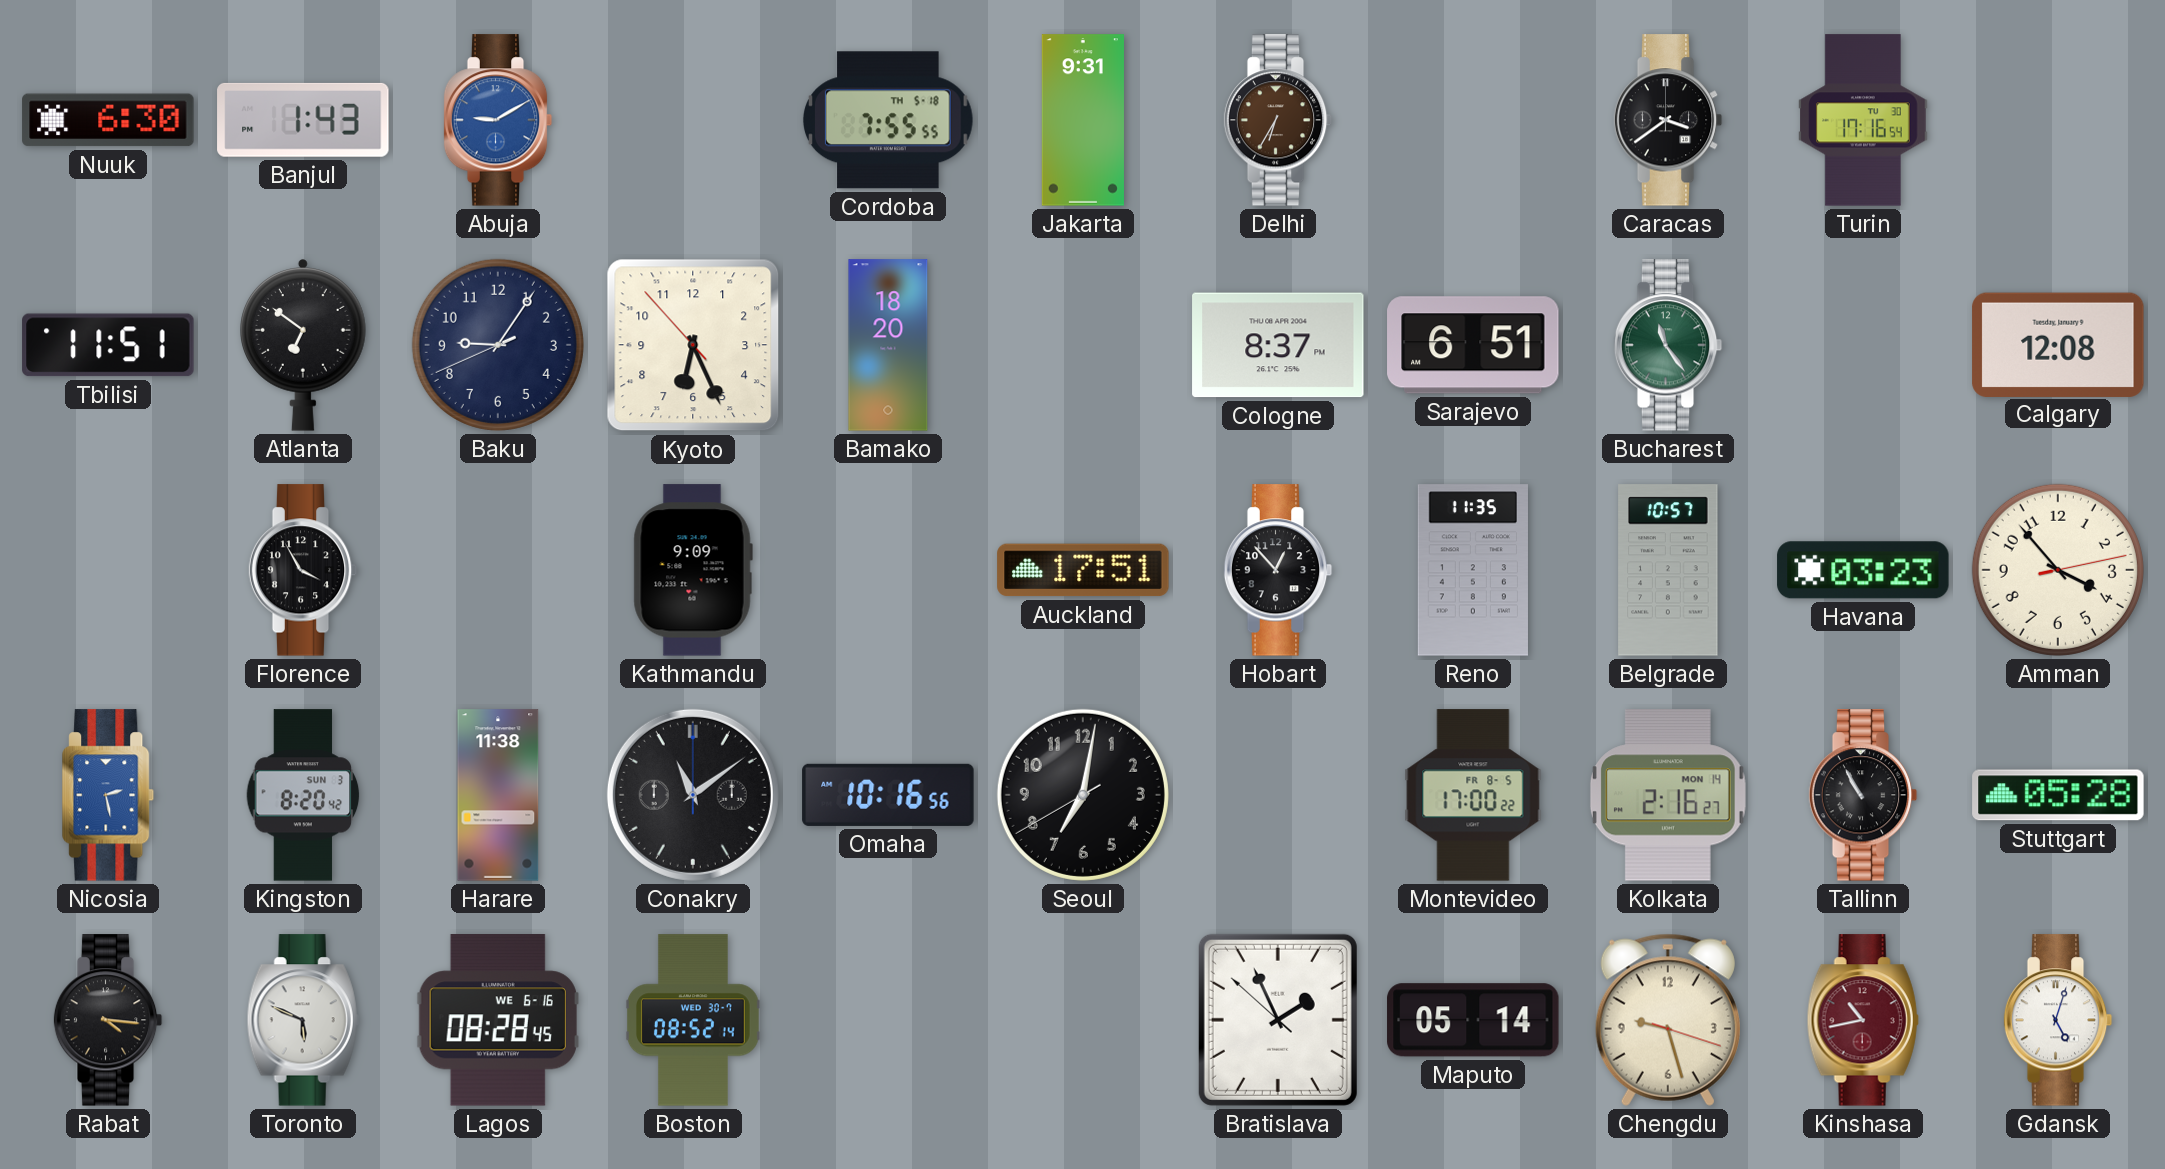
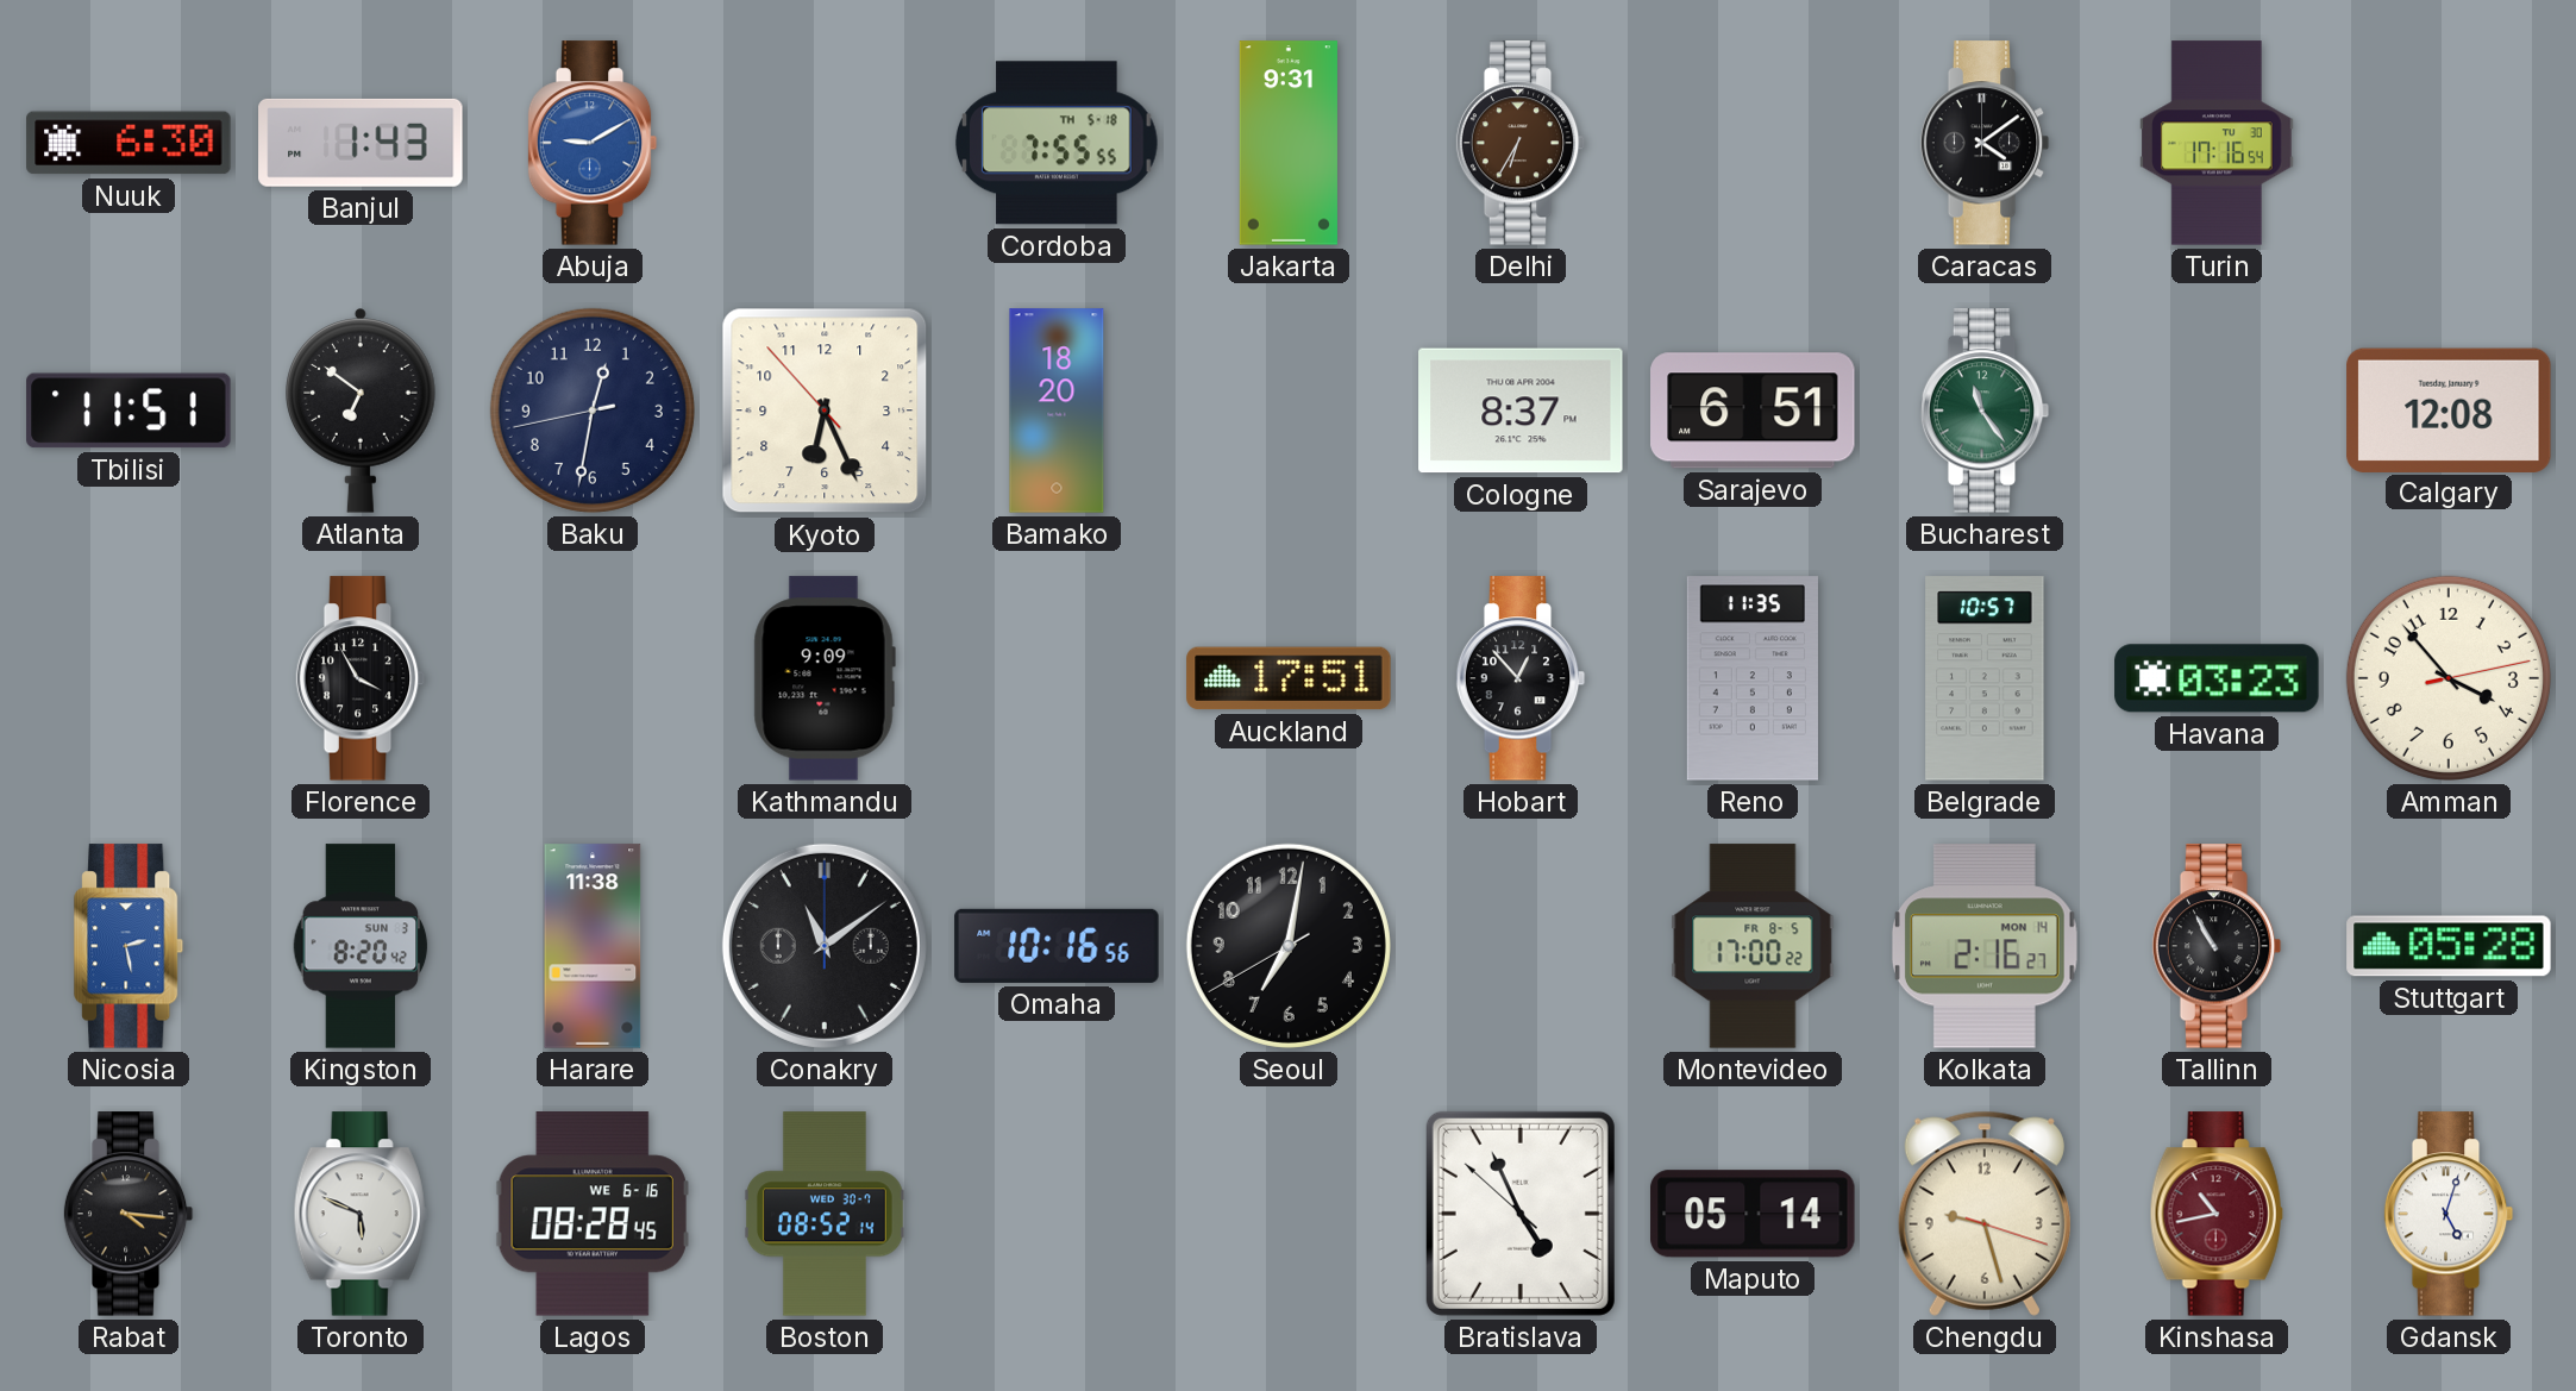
Caracas: 3:39 -> 4:09
Baku: 9:05 -> 12:31
Bratislava: 1:55 -> 4:55
